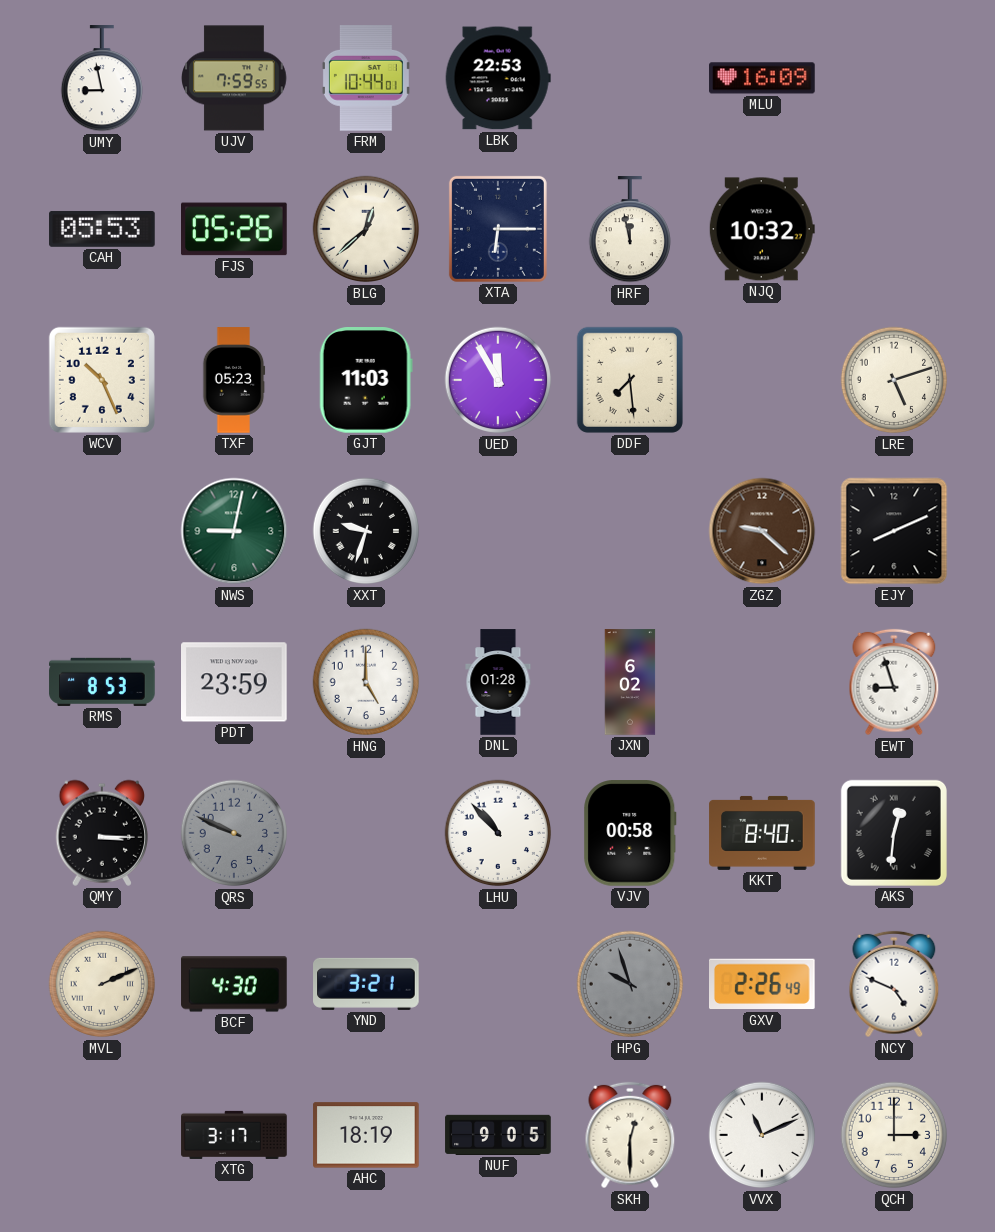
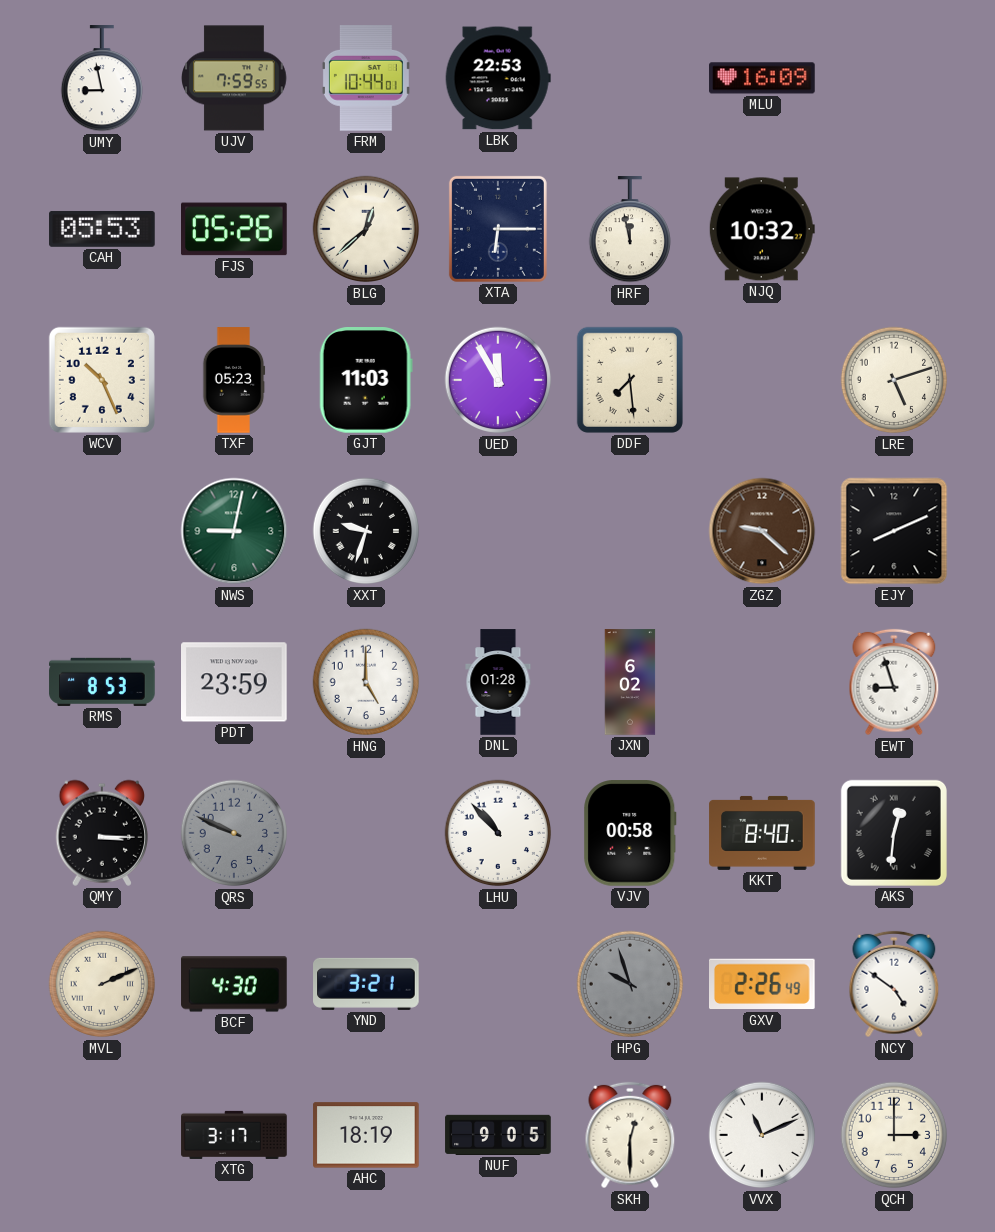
NCY: 4:49 -> 4:51
